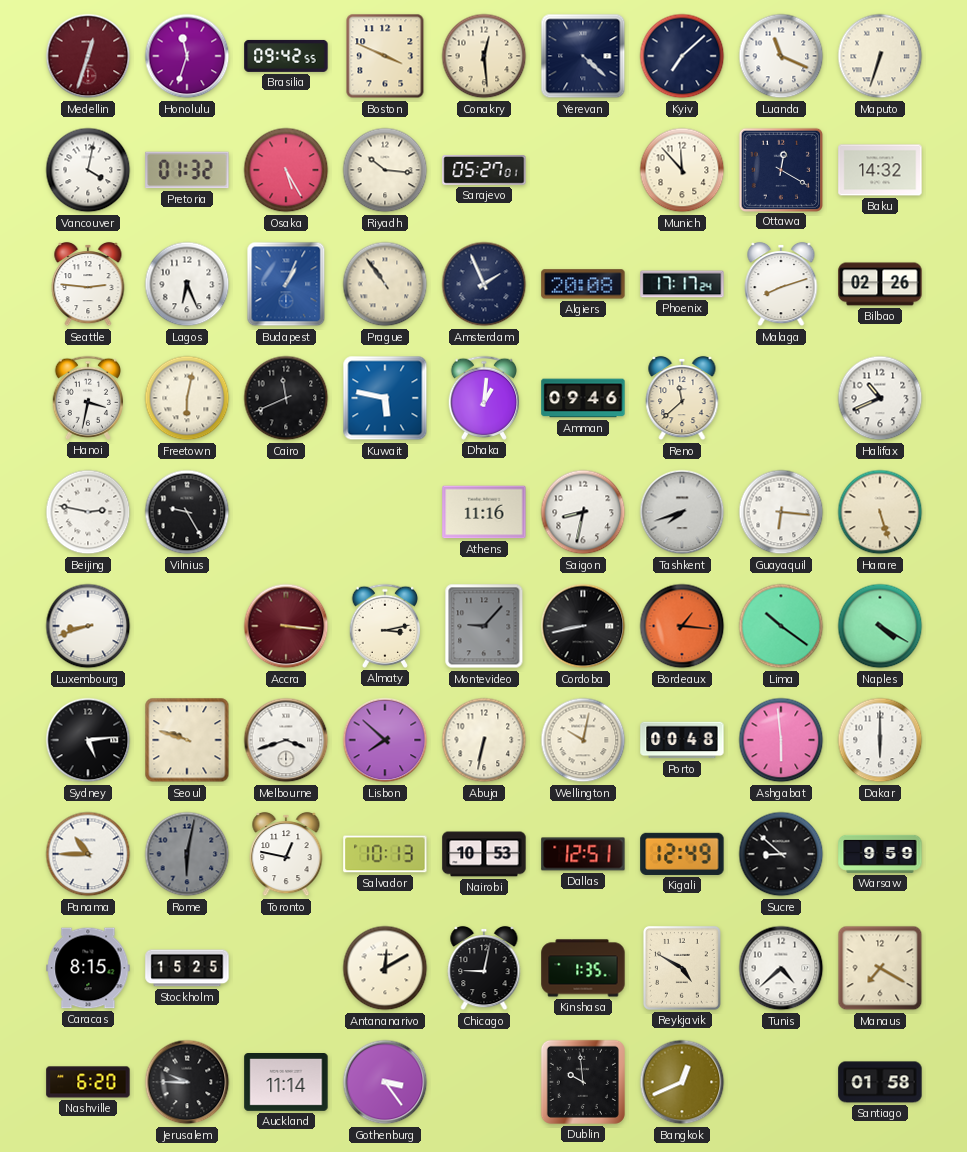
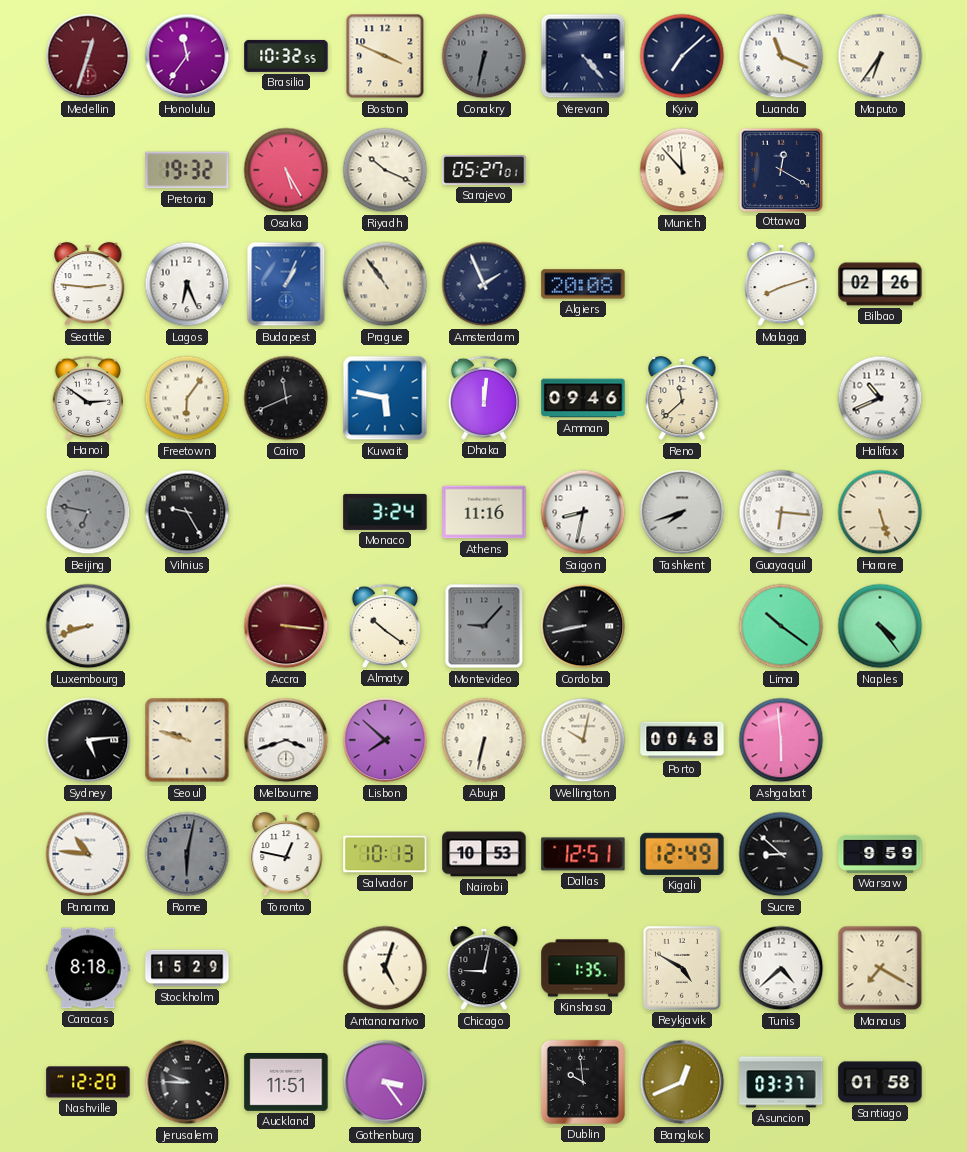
Honolulu: 11:33 -> 11:36
Brasilia: 09:42 -> 10:32
Conakry: 12:29 -> 6:32
Conakry dial: cream -> grey
Yerevan: 4:22 -> 4:23
Maputo: 6:33 -> 6:36
Vancouver: 4:02 -> none
Pretoria: 01:32 -> 19:32
Riyadh: 10:16 -> 10:19
Baku: 14:32 -> none
Phoenix: 17:17 -> none
Hanoi: 3:32 -> 2:51
Freetown: 6:02 -> 6:06
Dhaka: 1:01 -> 12:01
Beijing: 2:47 -> 6:47
Beijing dial: white -> grey
Monaco: none -> 3:24
Almaty: 3:13 -> 10:21
Bordeaux: 1:16 -> none
Naples: 4:20 -> 4:24
Dakar: 6:00 -> none
Panama: 10:45 -> 10:46
Caracas: 8:15 -> 8:18
Stockholm: 15:25 -> 15:29
Antananarivo: 12:10 -> 5:03
Nashville: 6:20 -> 12:20
Auckland: 11:14 -> 11:51
Asuncion: none -> 03:37
